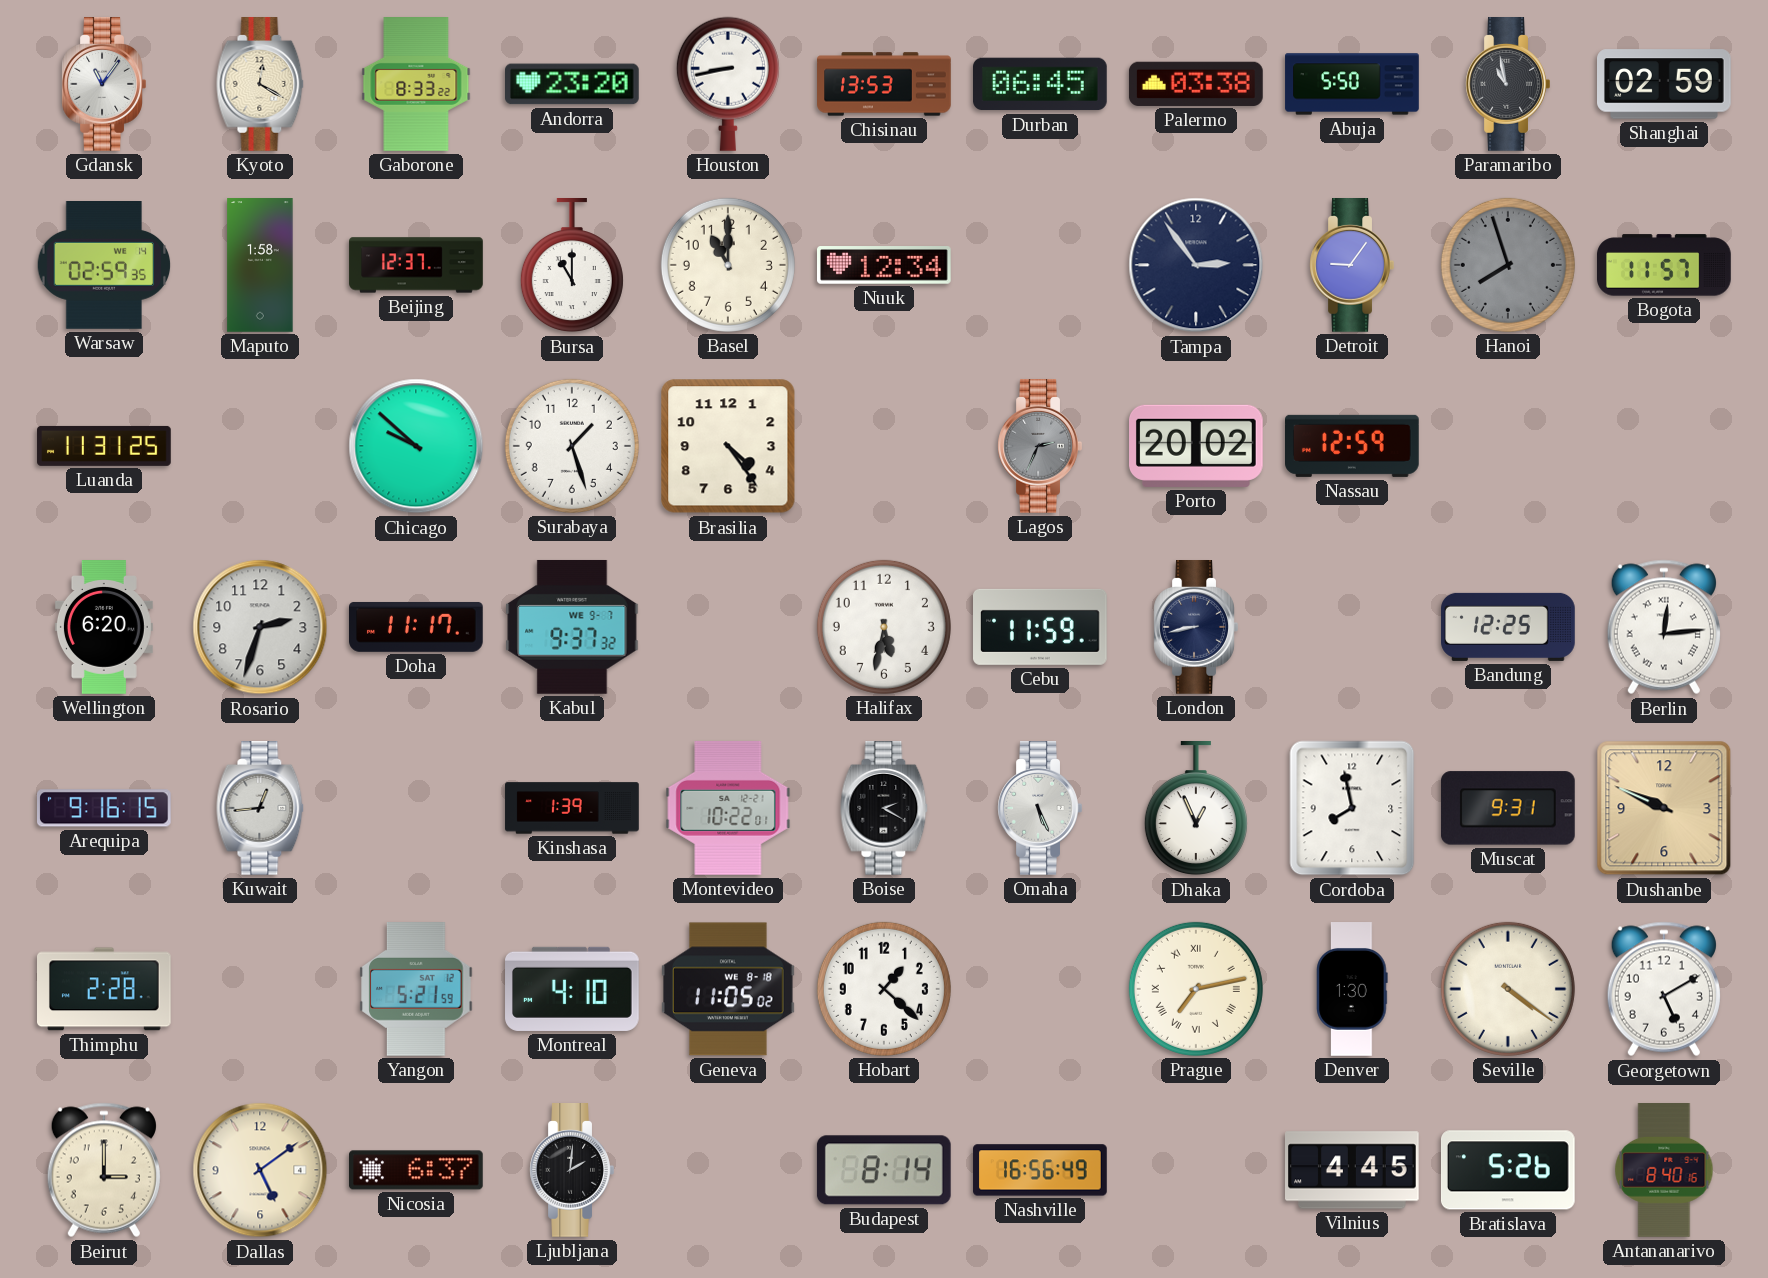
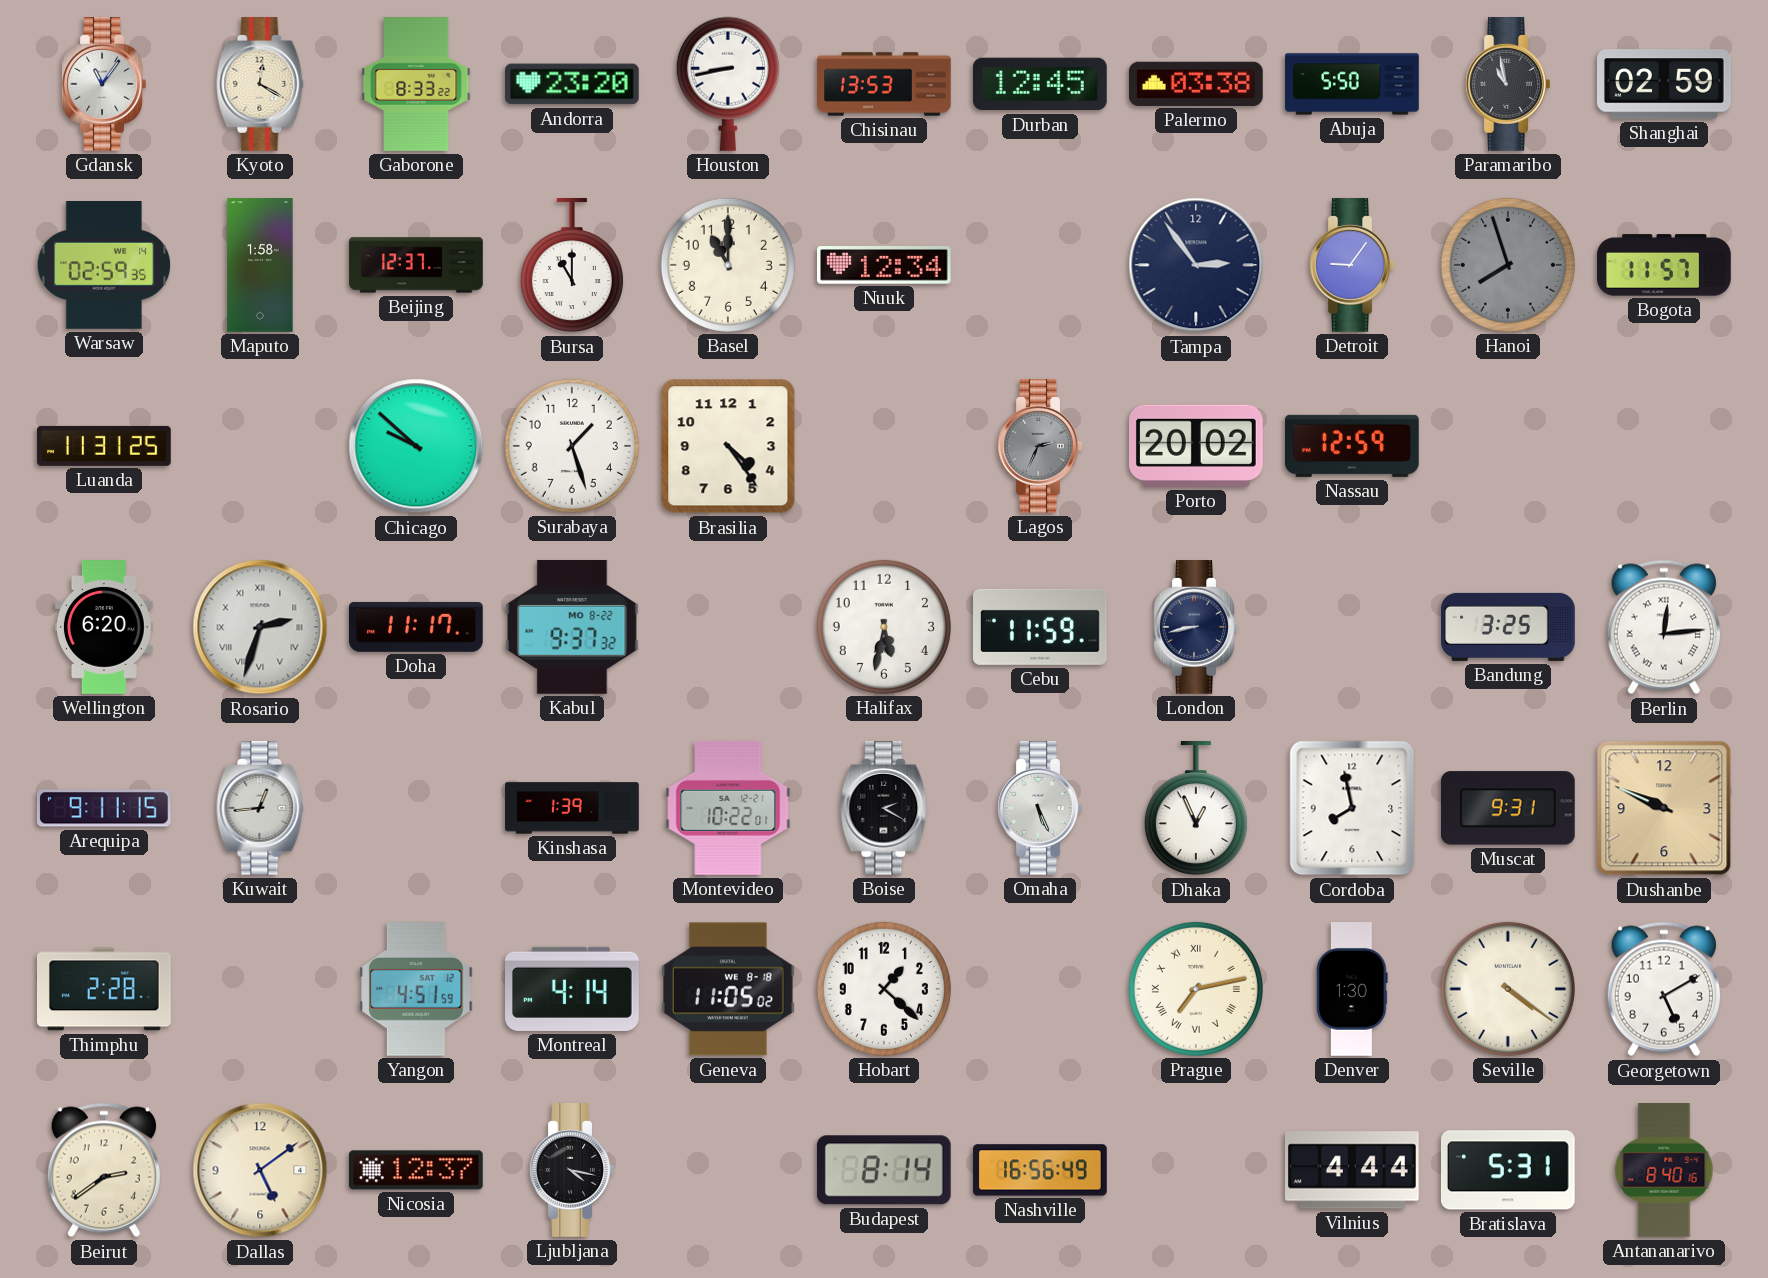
Durban: 06:45 -> 12:45
Rosario numerals: Arabic -> Roman
Kabul date: WE 9-7 -> MO 8-22
Bandung: 12:25 -> 3:25
Arequipa: 9:16 -> 9:11
Yangon: 5:21 -> 4:51
Montreal: 4:10 -> 4:14
Beirut: 3:00 -> 2:39
Nicosia: 6:37 -> 12:37
Ljubljana: 2:01 -> 4:17
Vilnius: 4:45 -> 4:44
Bratislava: 5:26 -> 5:31
